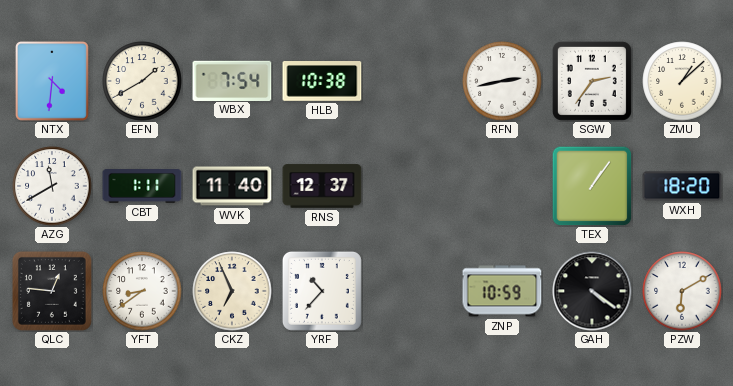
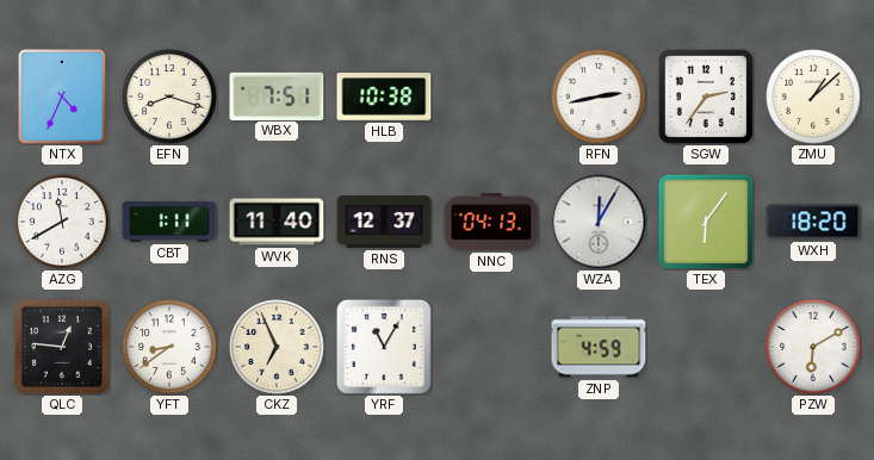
NTX: 4:31 -> 4:34
EFN: 1:40 -> 8:18
WBX: 7:54 -> 7:51
NNC: none -> 04:13
WZA: none -> 12:05
TEX: 1:06 -> 6:06
YRF: 10:37 -> 11:05
ZNP: 10:59 -> 4:59
GAH: 4:21 -> none
